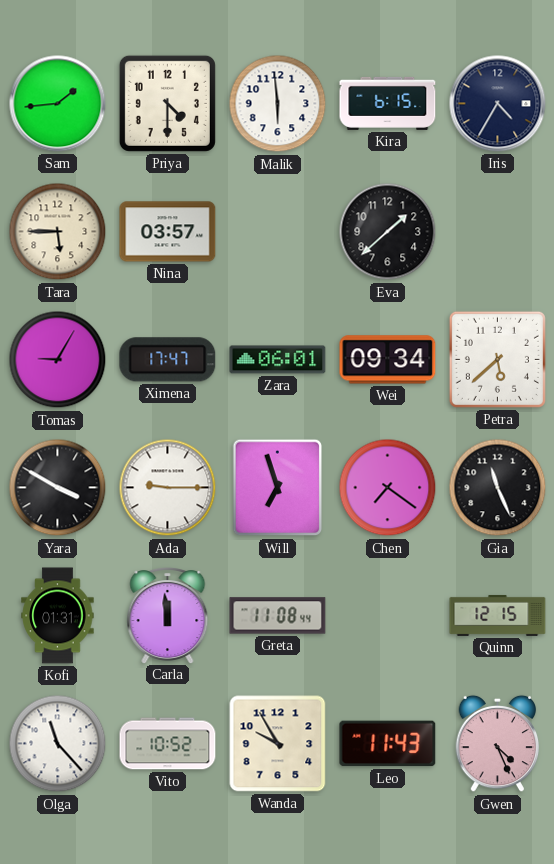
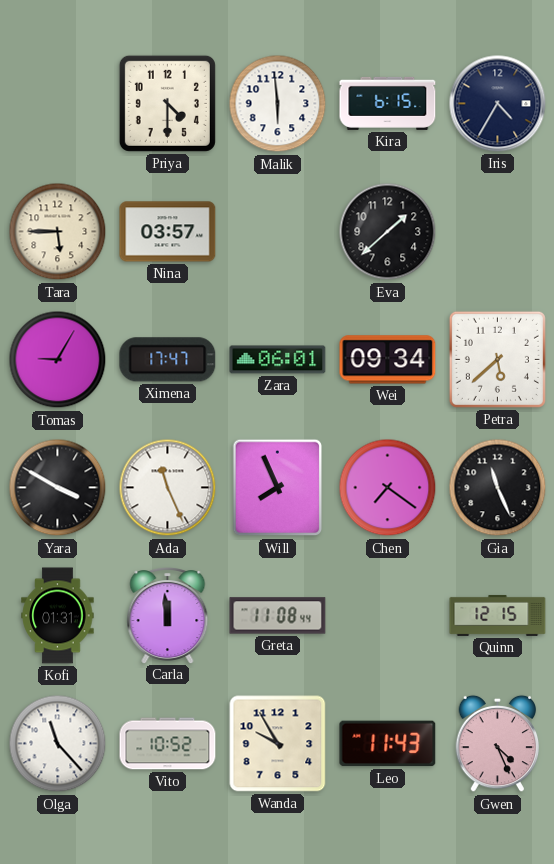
Sam: 1:44 -> none
Ada: 9:15 -> 11:26
Will: 6:57 -> 7:56
